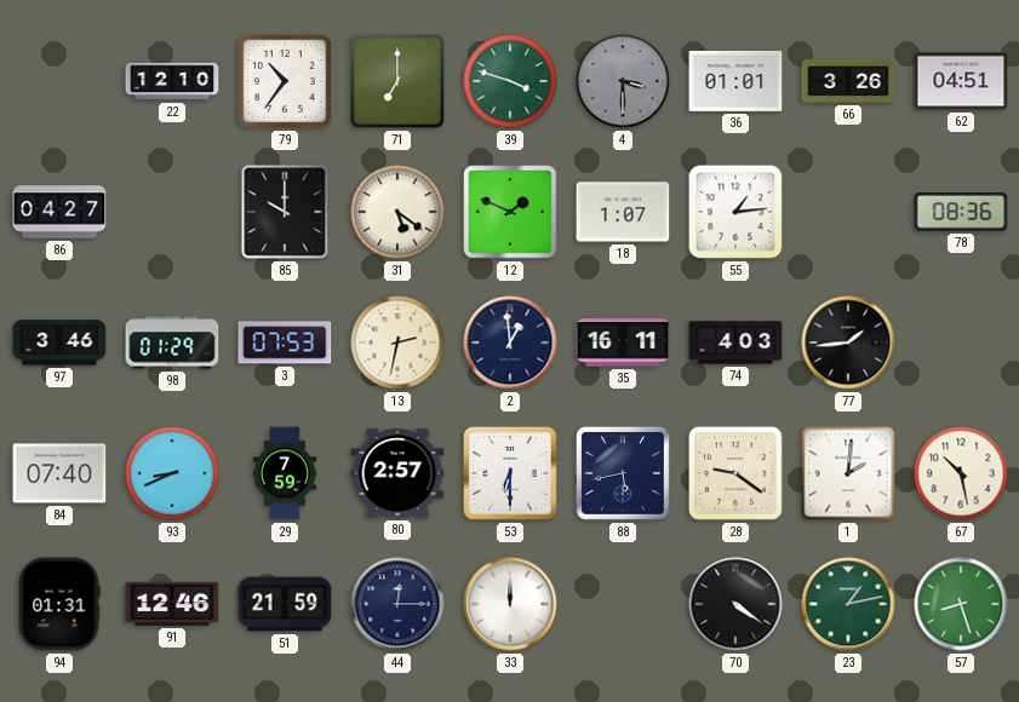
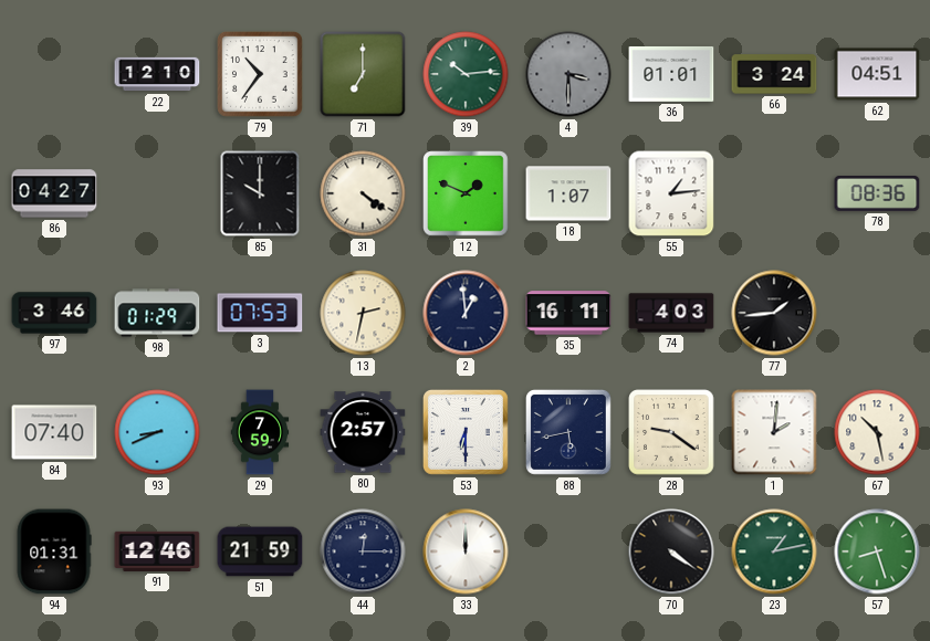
39: 3:48 -> 10:14
66: 3:26 -> 3:24
31: 5:21 -> 4:21
